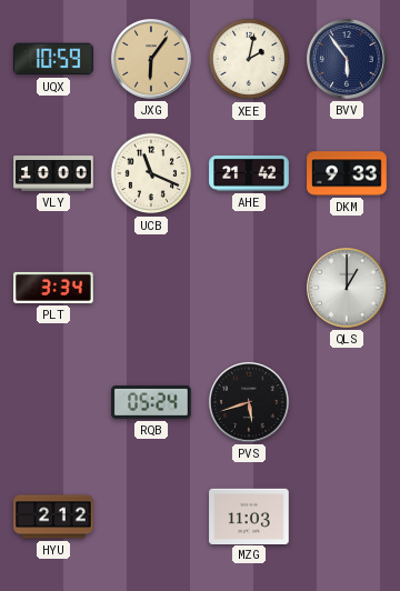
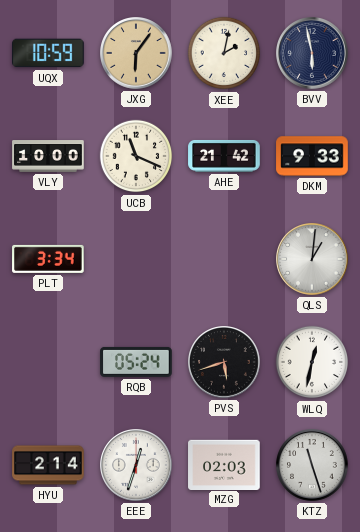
BVV: 5:54 -> 5:58
QLS: 1:00 -> 1:01
WLQ: none -> 12:32
HYU: 2:12 -> 2:14
EEE: none -> 12:33
MZG: 11:03 -> 02:03
KTZ: none -> 11:27
